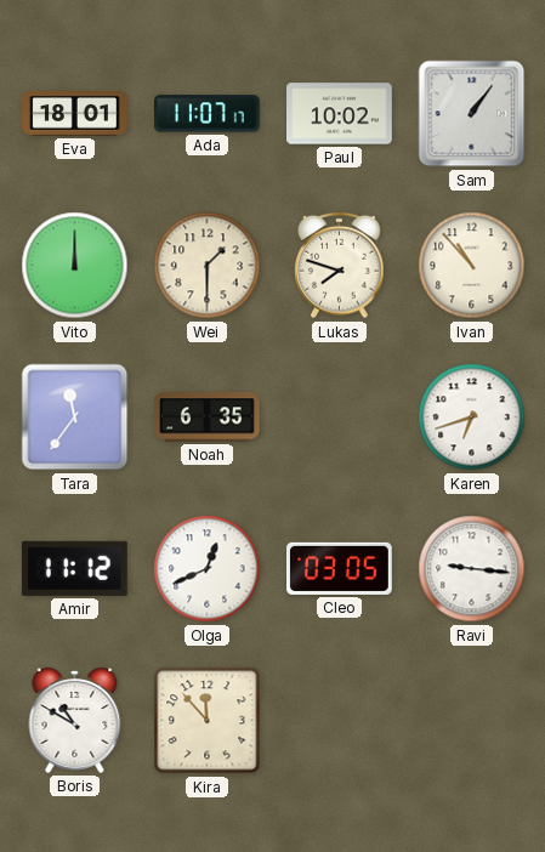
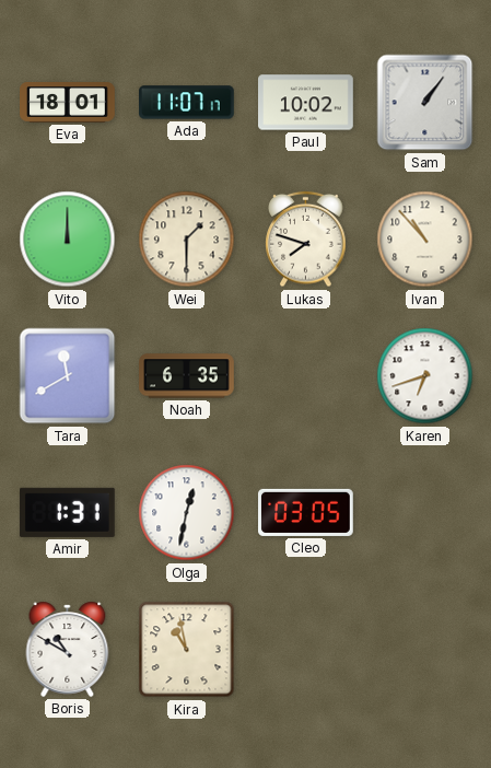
Tara: 11:36 -> 11:40
Amir: 11:12 -> 1:31
Olga: 12:41 -> 12:32
Ravi: 9:16 -> none
Kira: 11:53 -> 10:58
